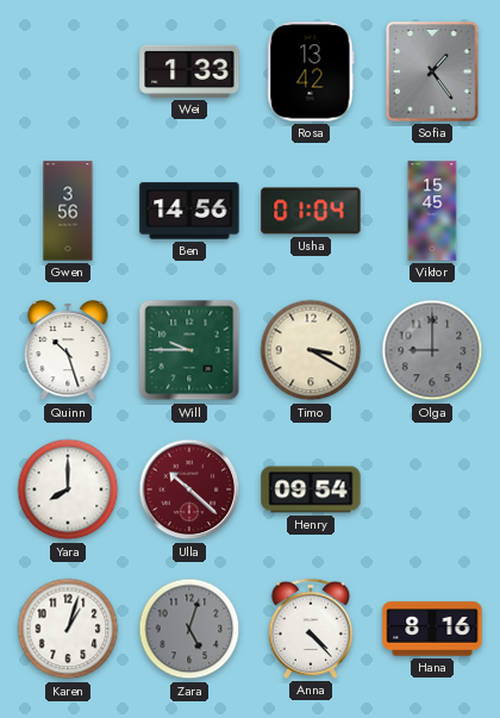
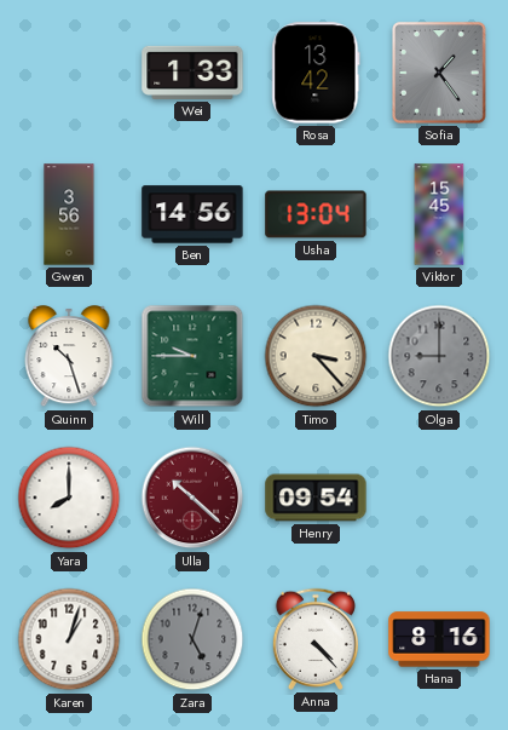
Usha: 01:04 -> 13:04
Timo: 3:20 -> 3:23
